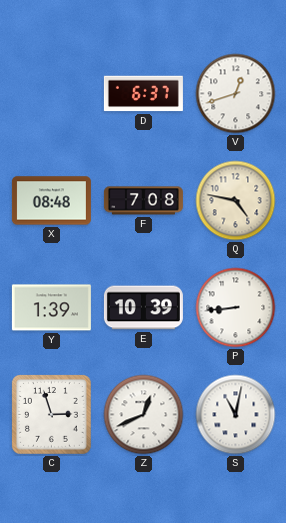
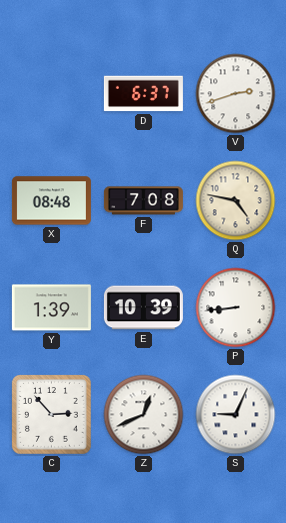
V: 12:42 -> 2:42
C: 2:57 -> 2:53
S: 11:02 -> 9:04
